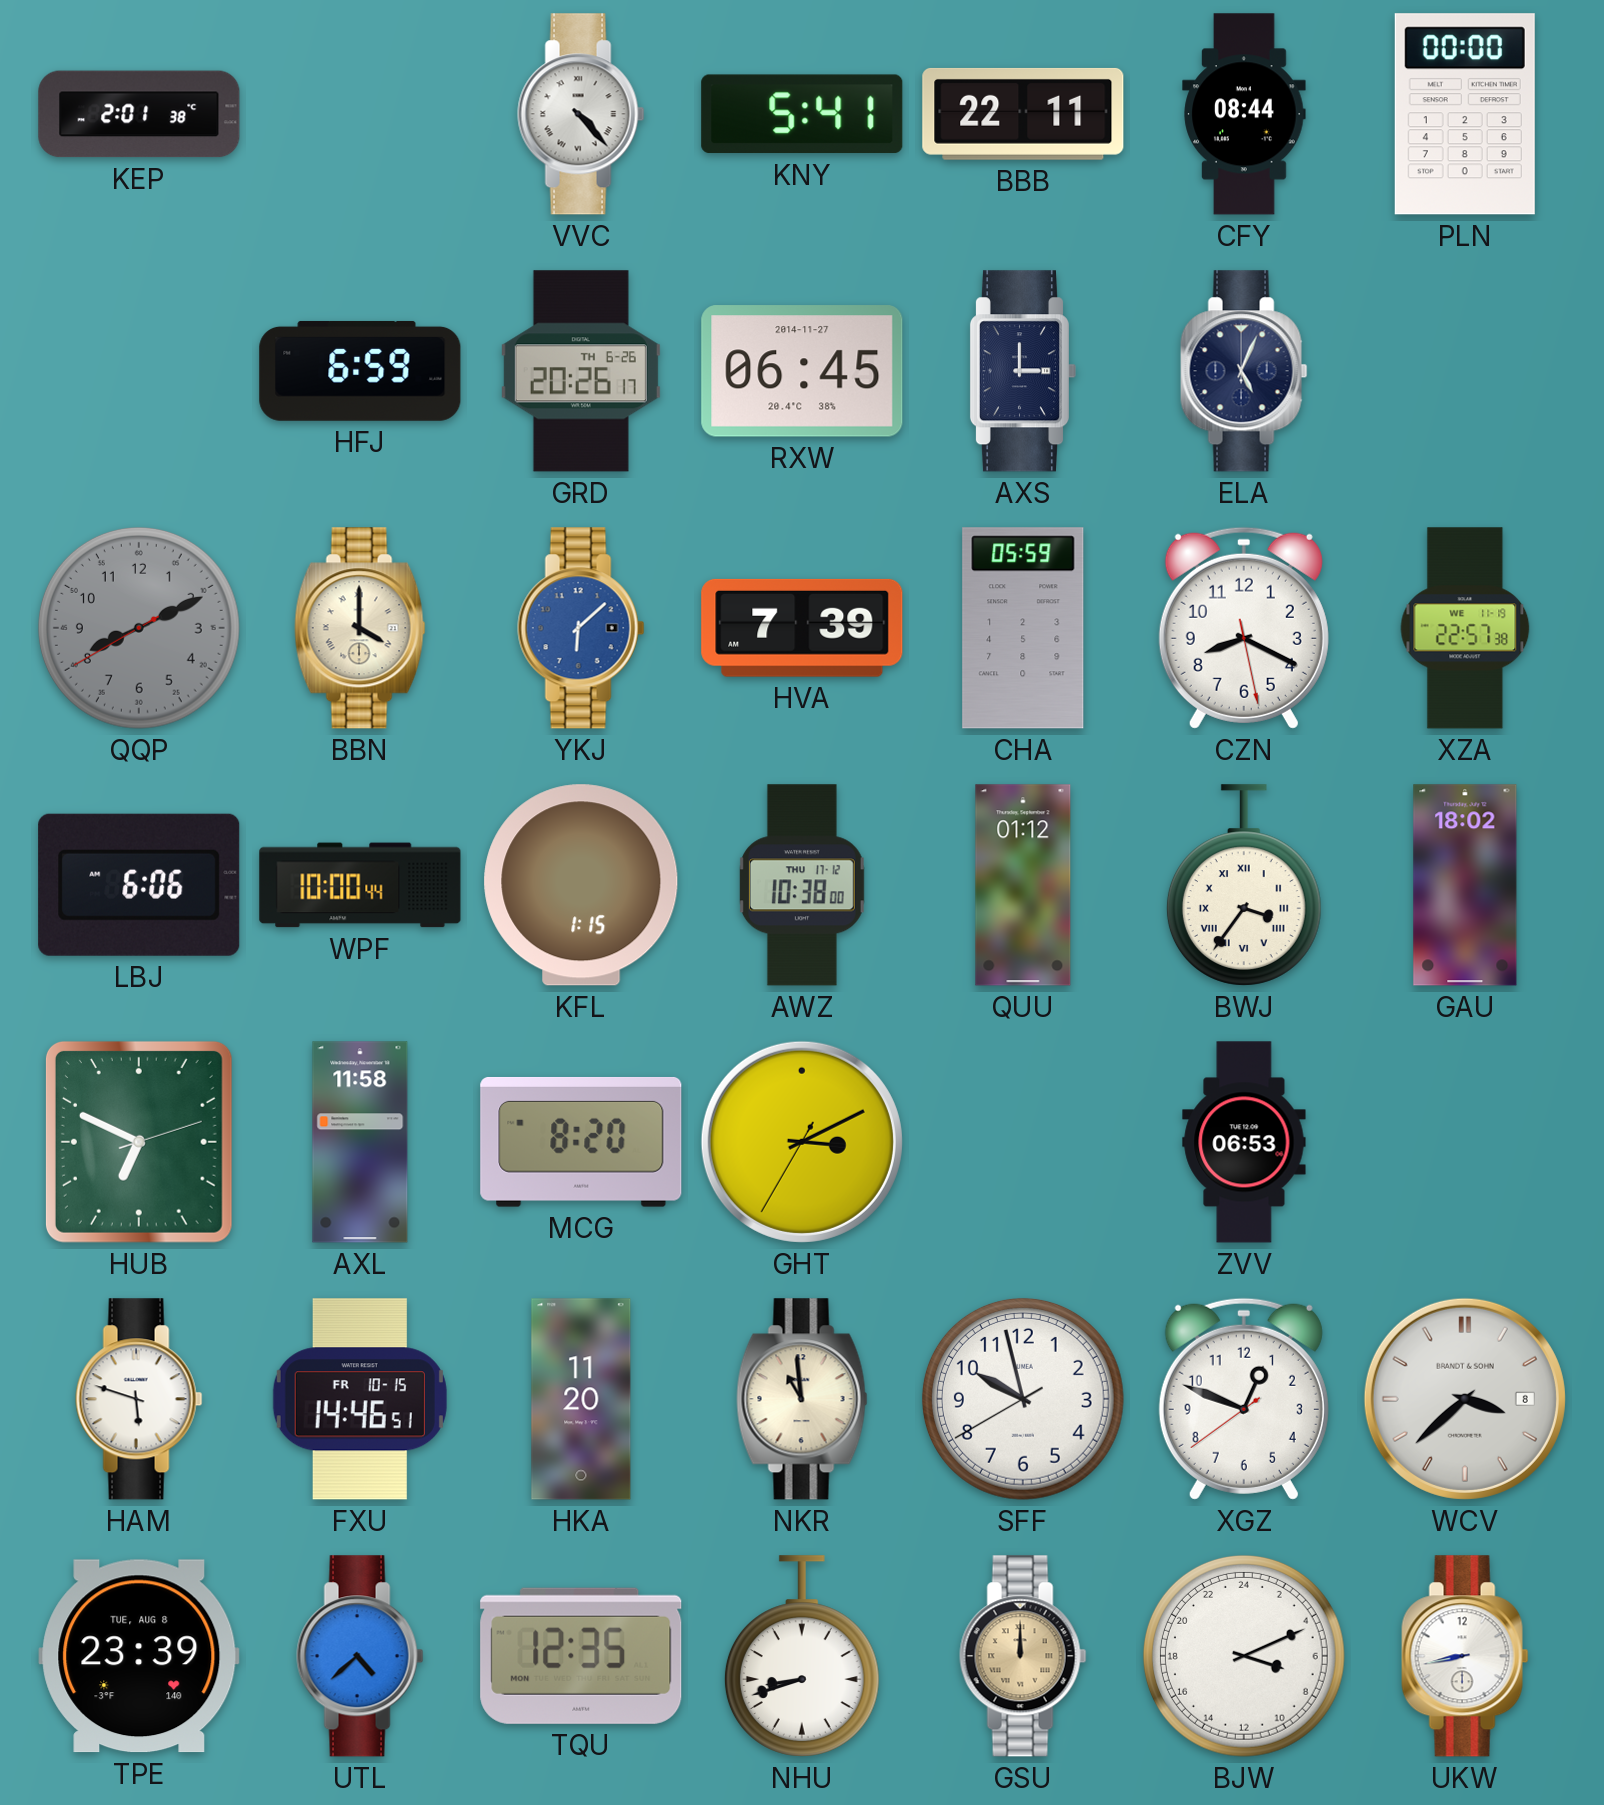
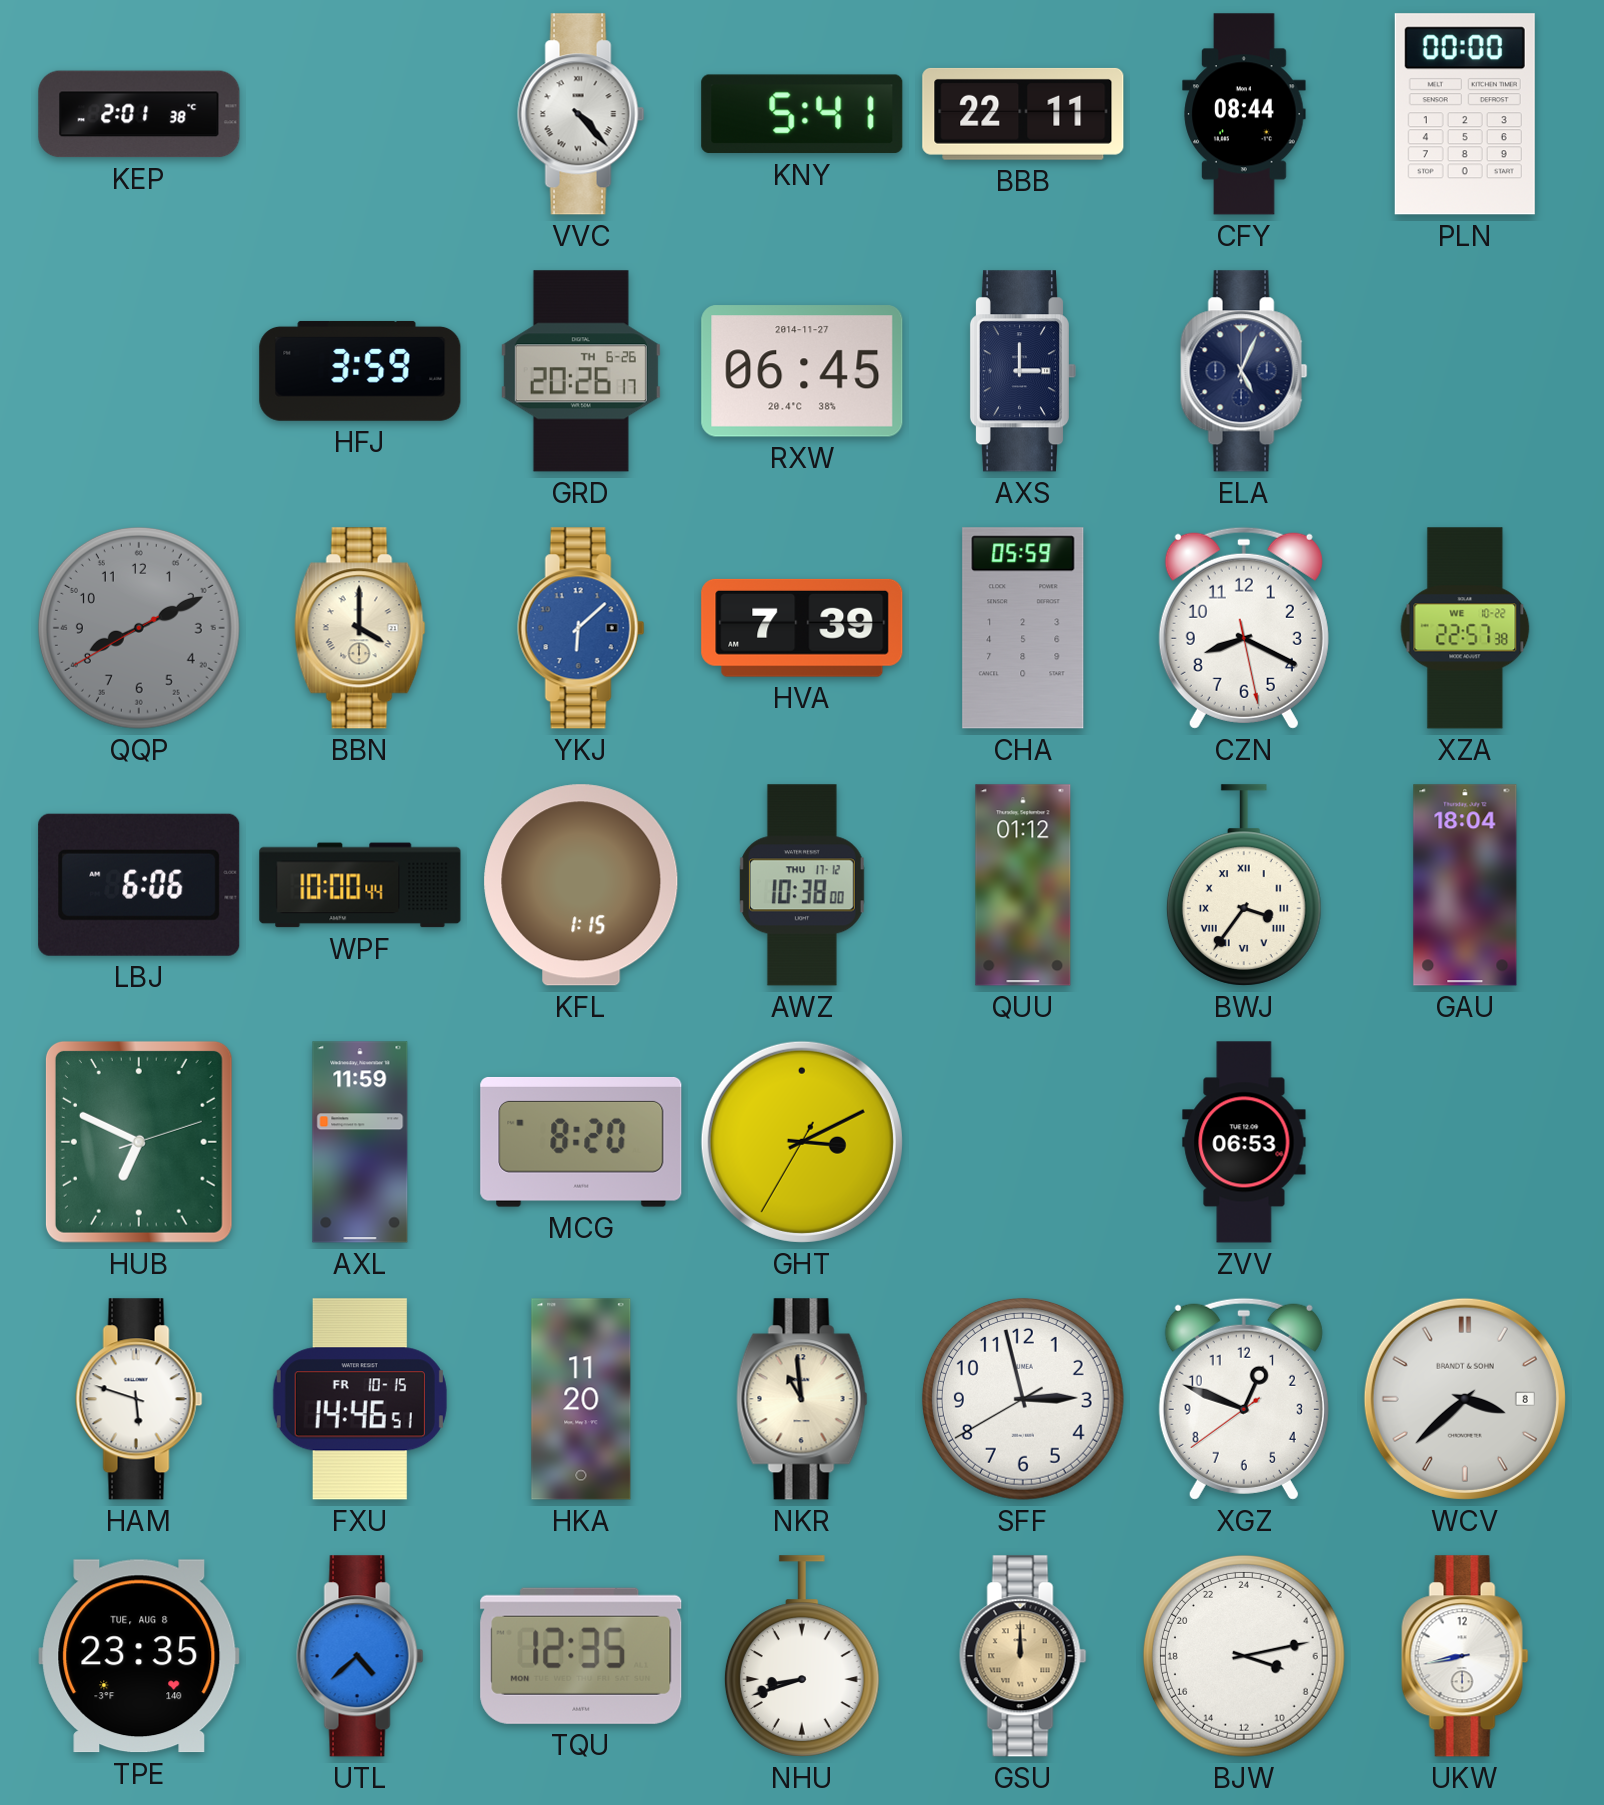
HFJ: 6:59 -> 3:59
XZA date: WE 11-19 -> WE 10-22
GAU: 18:02 -> 18:04
AXL: 11:58 -> 11:59
SFF: 9:57 -> 2:57
TPE: 23:39 -> 23:35
BJW: 7:11 -> 7:13
